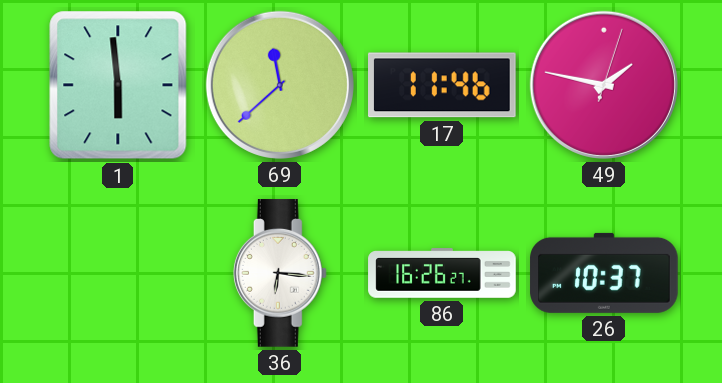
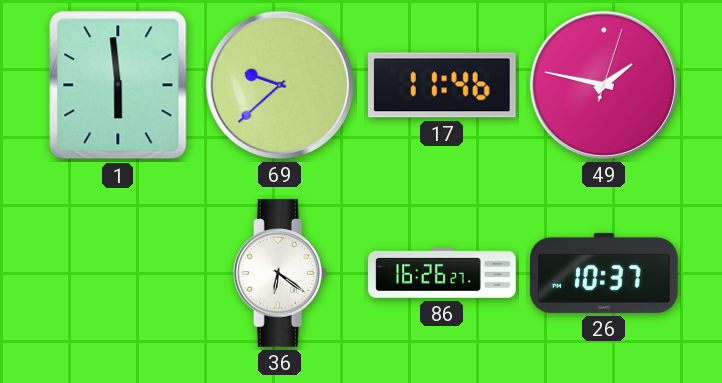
69: 11:38 -> 9:38
36: 6:16 -> 6:21
